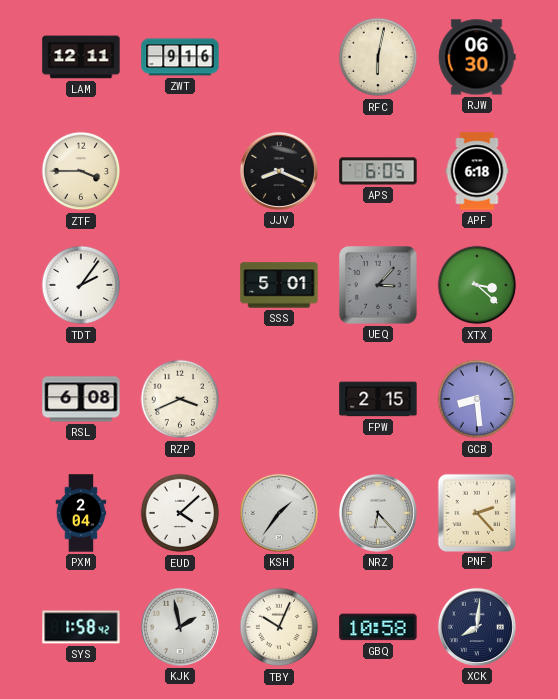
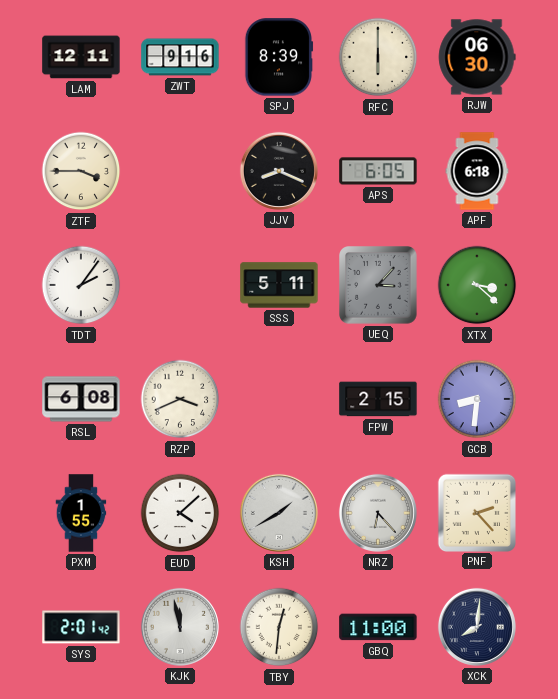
SPJ: none -> 8:39
RFC: 6:02 -> 6:00
SSS: 5:01 -> 5:11
GCB: 8:29 -> 8:31
PXM: 2:04 -> 1:55
KSH: 1:36 -> 1:40
SYS: 1:58 -> 2:01
KJK: 1:58 -> 11:58
TBY: 10:04 -> 12:31
GBQ: 10:58 -> 11:00
